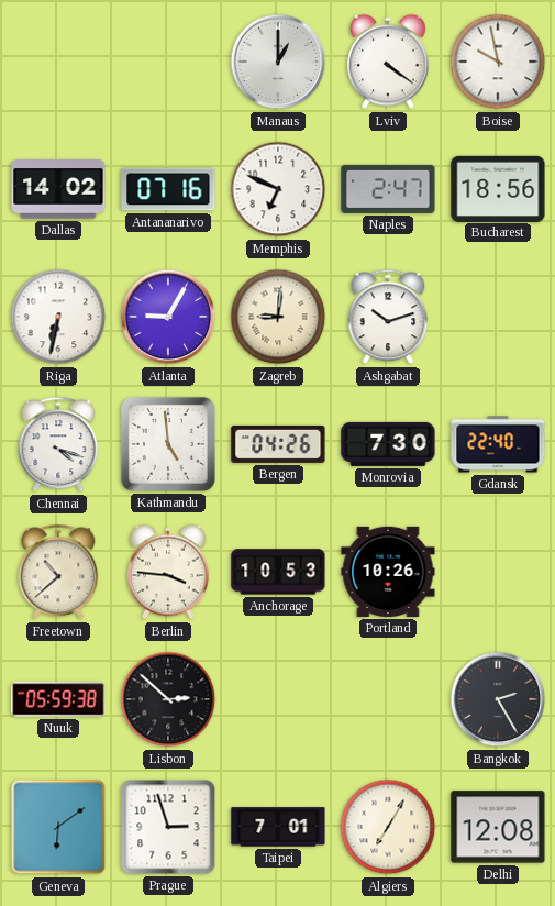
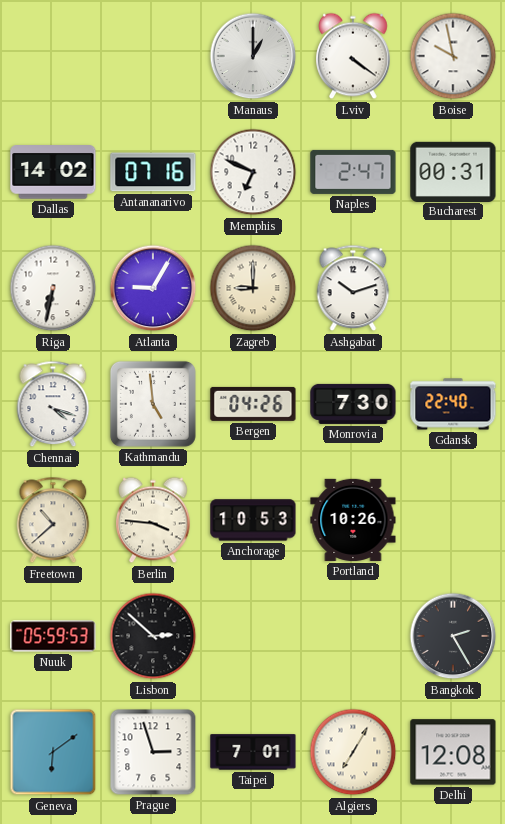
Bucharest: 18:56 -> 00:31
Zagreb: 9:01 -> 9:00
Nuuk: 05:59:38 -> 05:59:53
